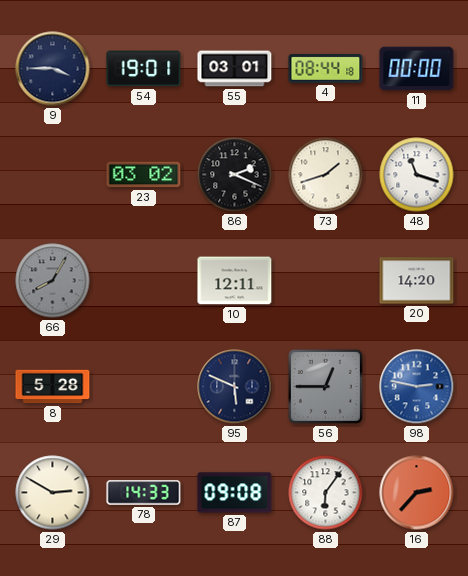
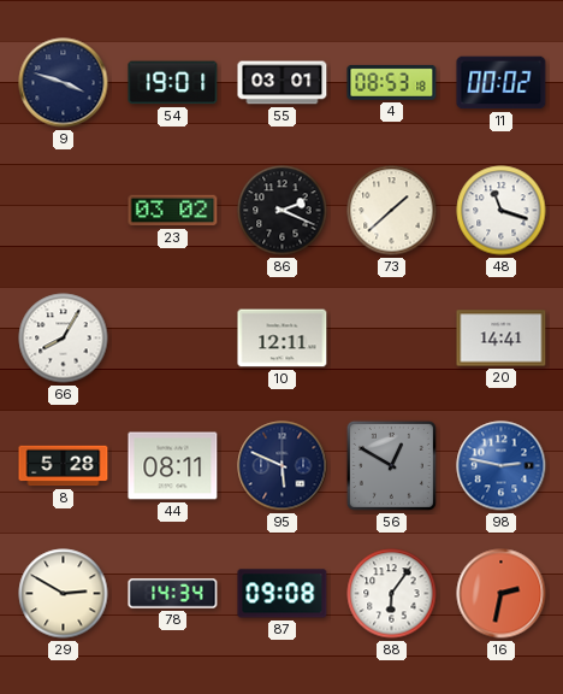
9: 3:45 -> 3:48
4: 08:44 -> 08:53
11: 00:00 -> 00:02
73: 1:42 -> 1:38
66 dial: grey -> white
20: 14:20 -> 14:41
44: none -> 08:11
56: 12:45 -> 12:50
78: 14:33 -> 14:34
16: 2:37 -> 2:32
